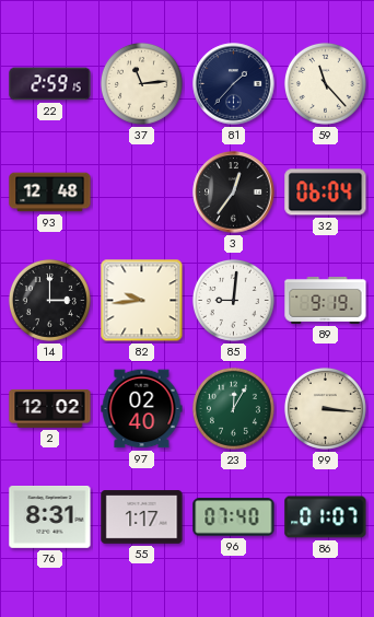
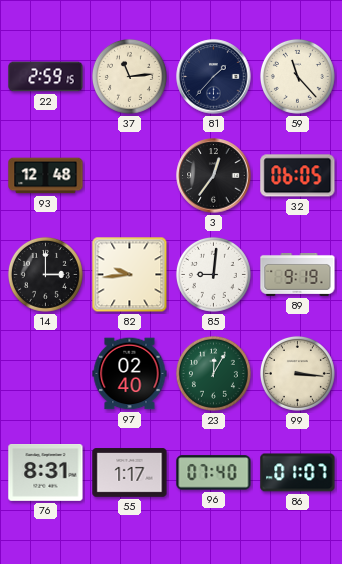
32: 06:04 -> 06:05
2: 12:02 -> none
